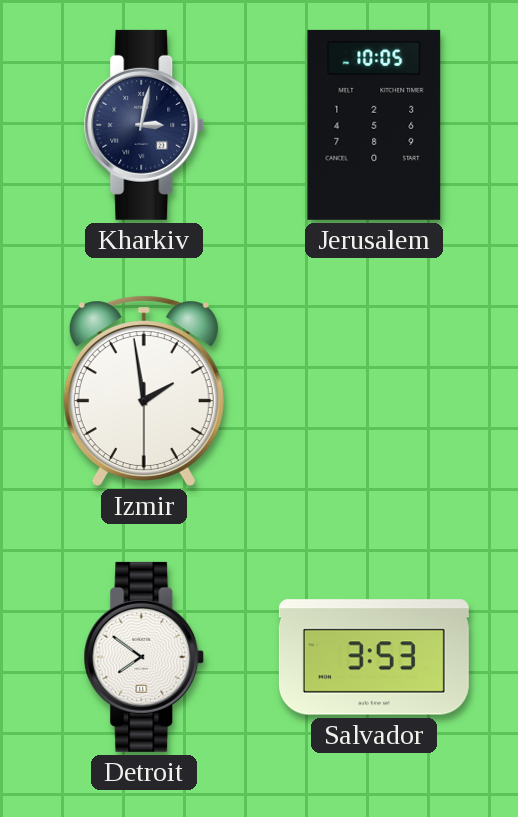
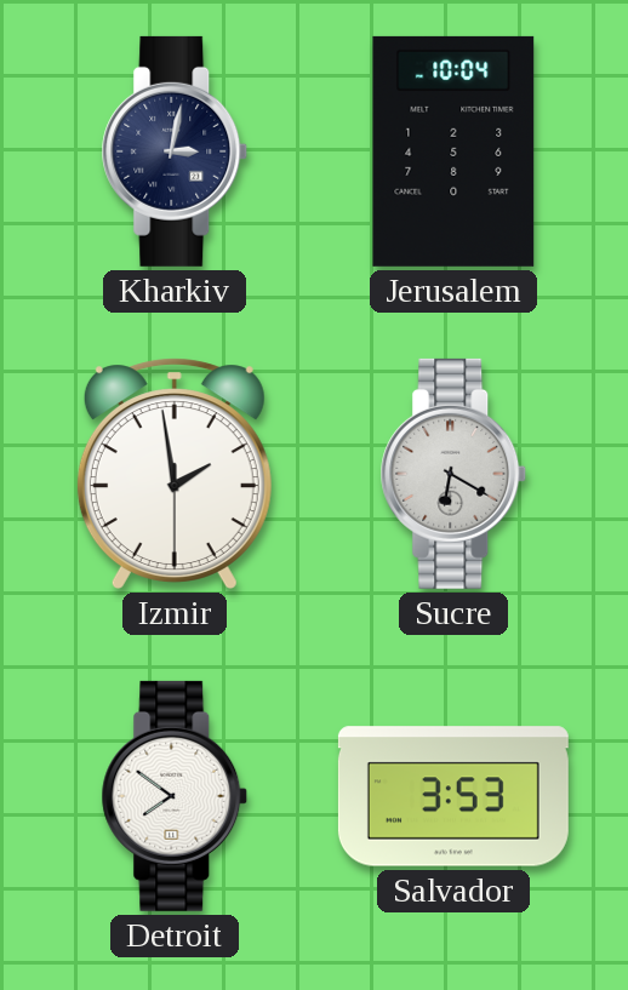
Jerusalem: 10:05 -> 10:04
Sucre: none -> 6:20
